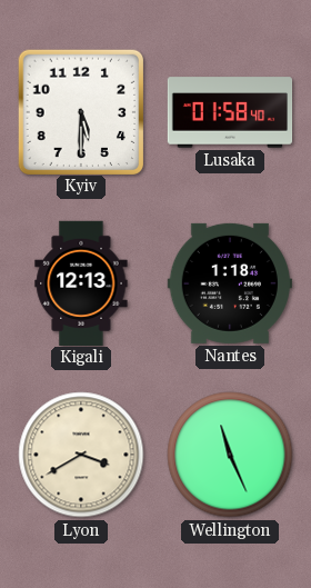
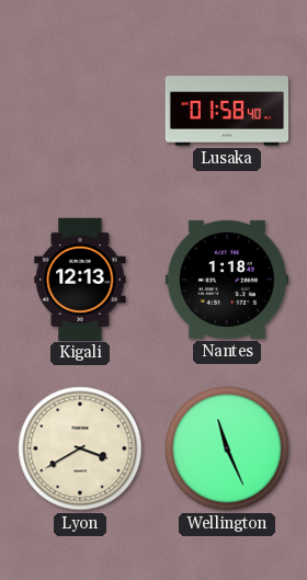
Kyiv: 5:30 -> none
